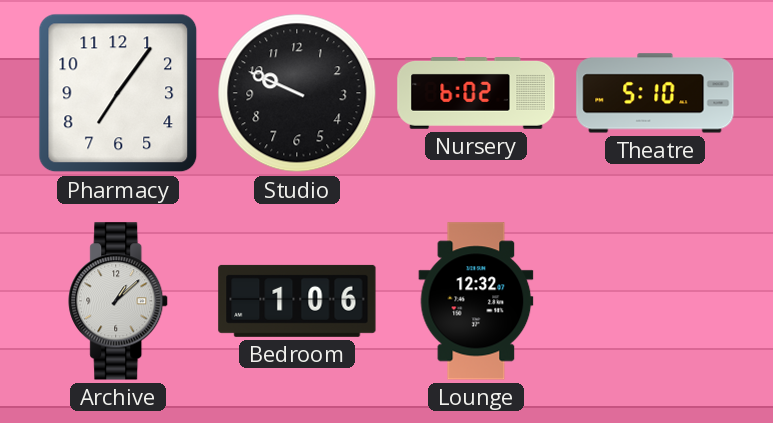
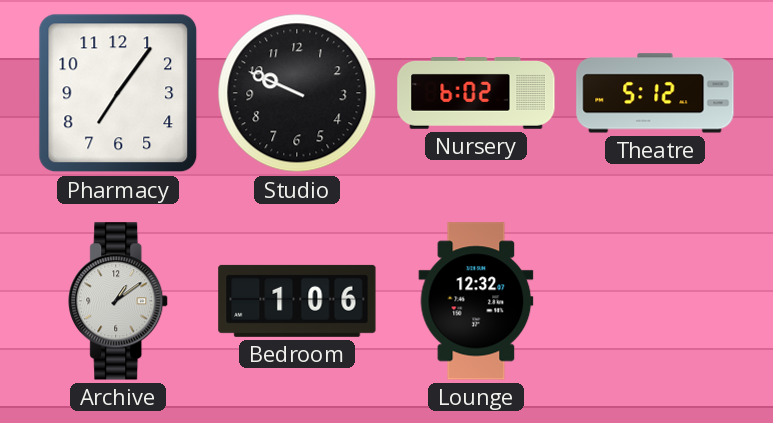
Theatre: 5:10 -> 5:12
Archive: 1:08 -> 1:09
